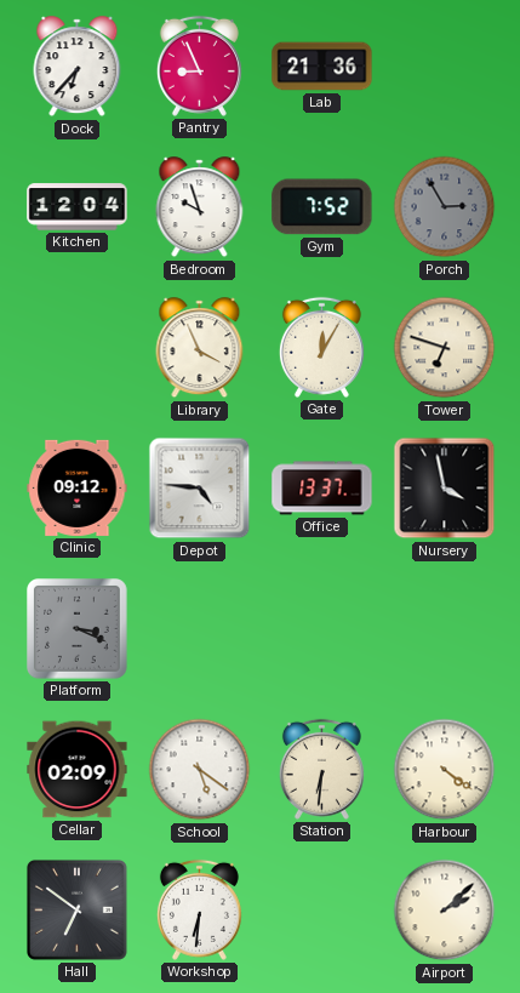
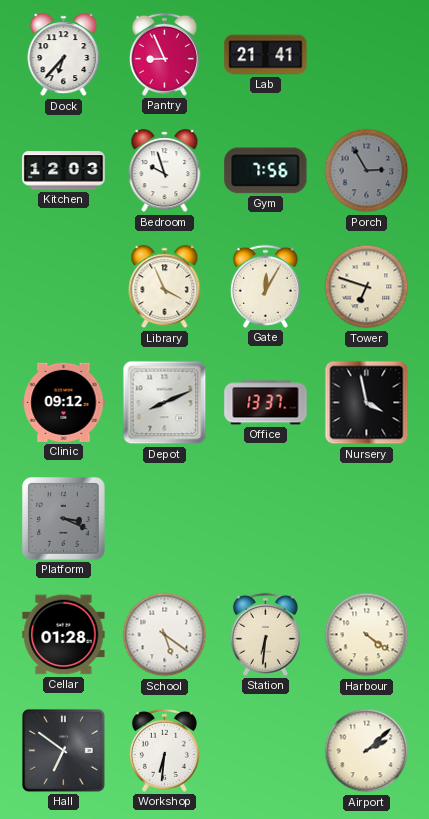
Lab: 21:36 -> 21:41
Kitchen: 12:04 -> 12:03
Gym: 7:52 -> 7:56
Depot: 4:46 -> 8:11
Cellar: 02:09 -> 01:28
